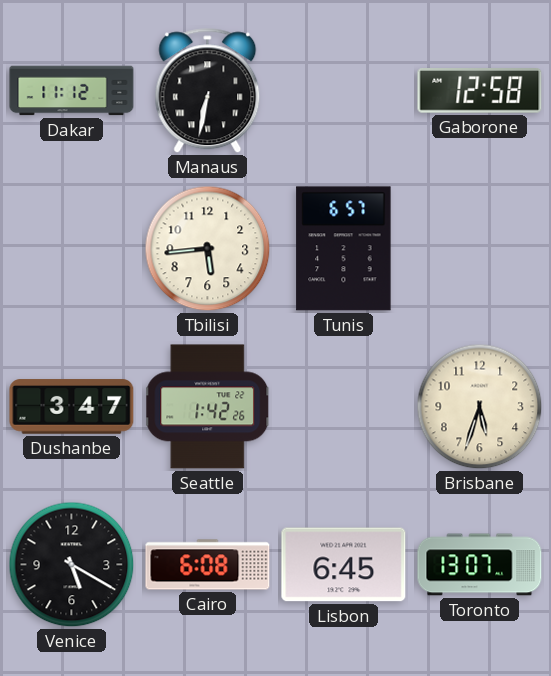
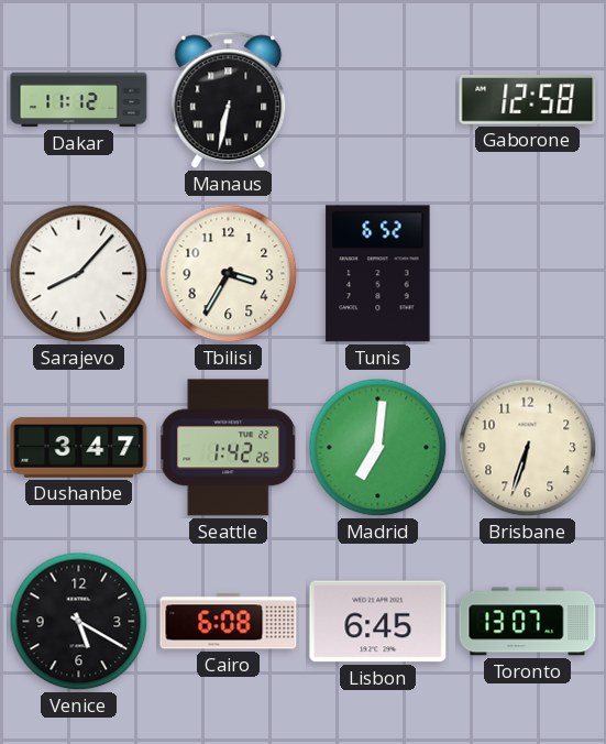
Sarajevo: none -> 8:07
Tbilisi: 5:44 -> 3:35
Tunis: 6:57 -> 6:52
Madrid: none -> 7:01
Brisbane: 5:33 -> 6:33
